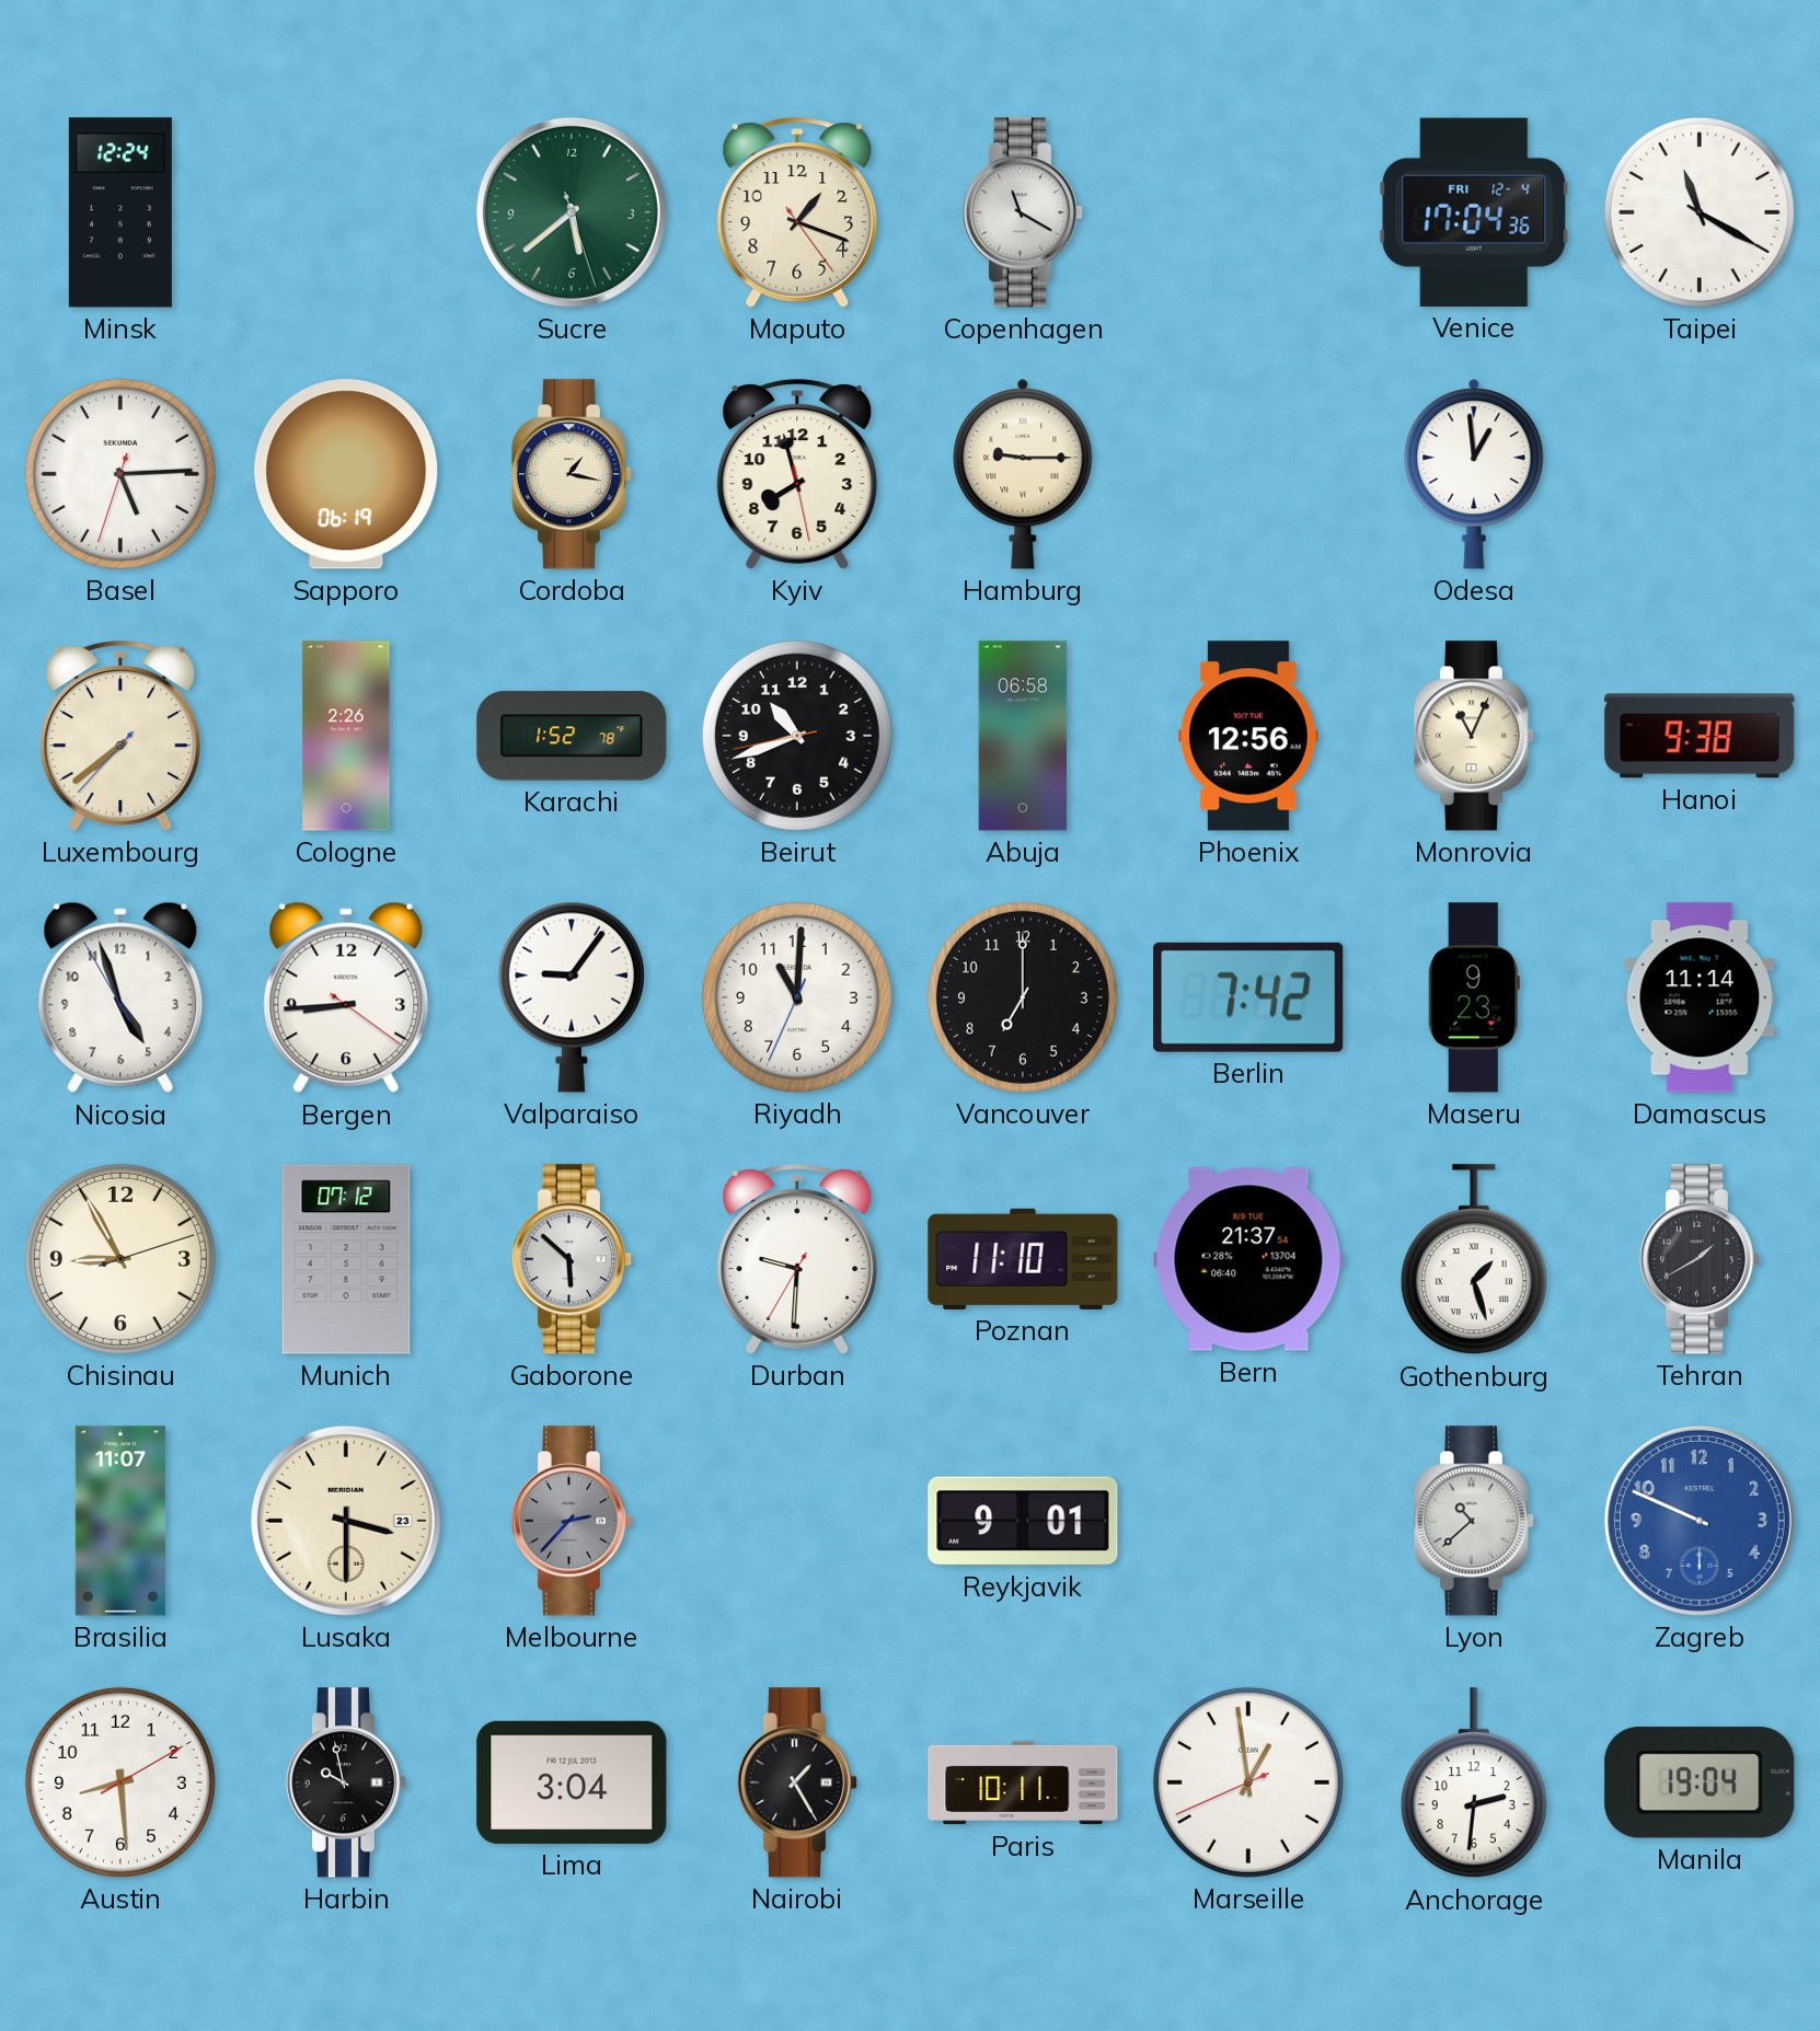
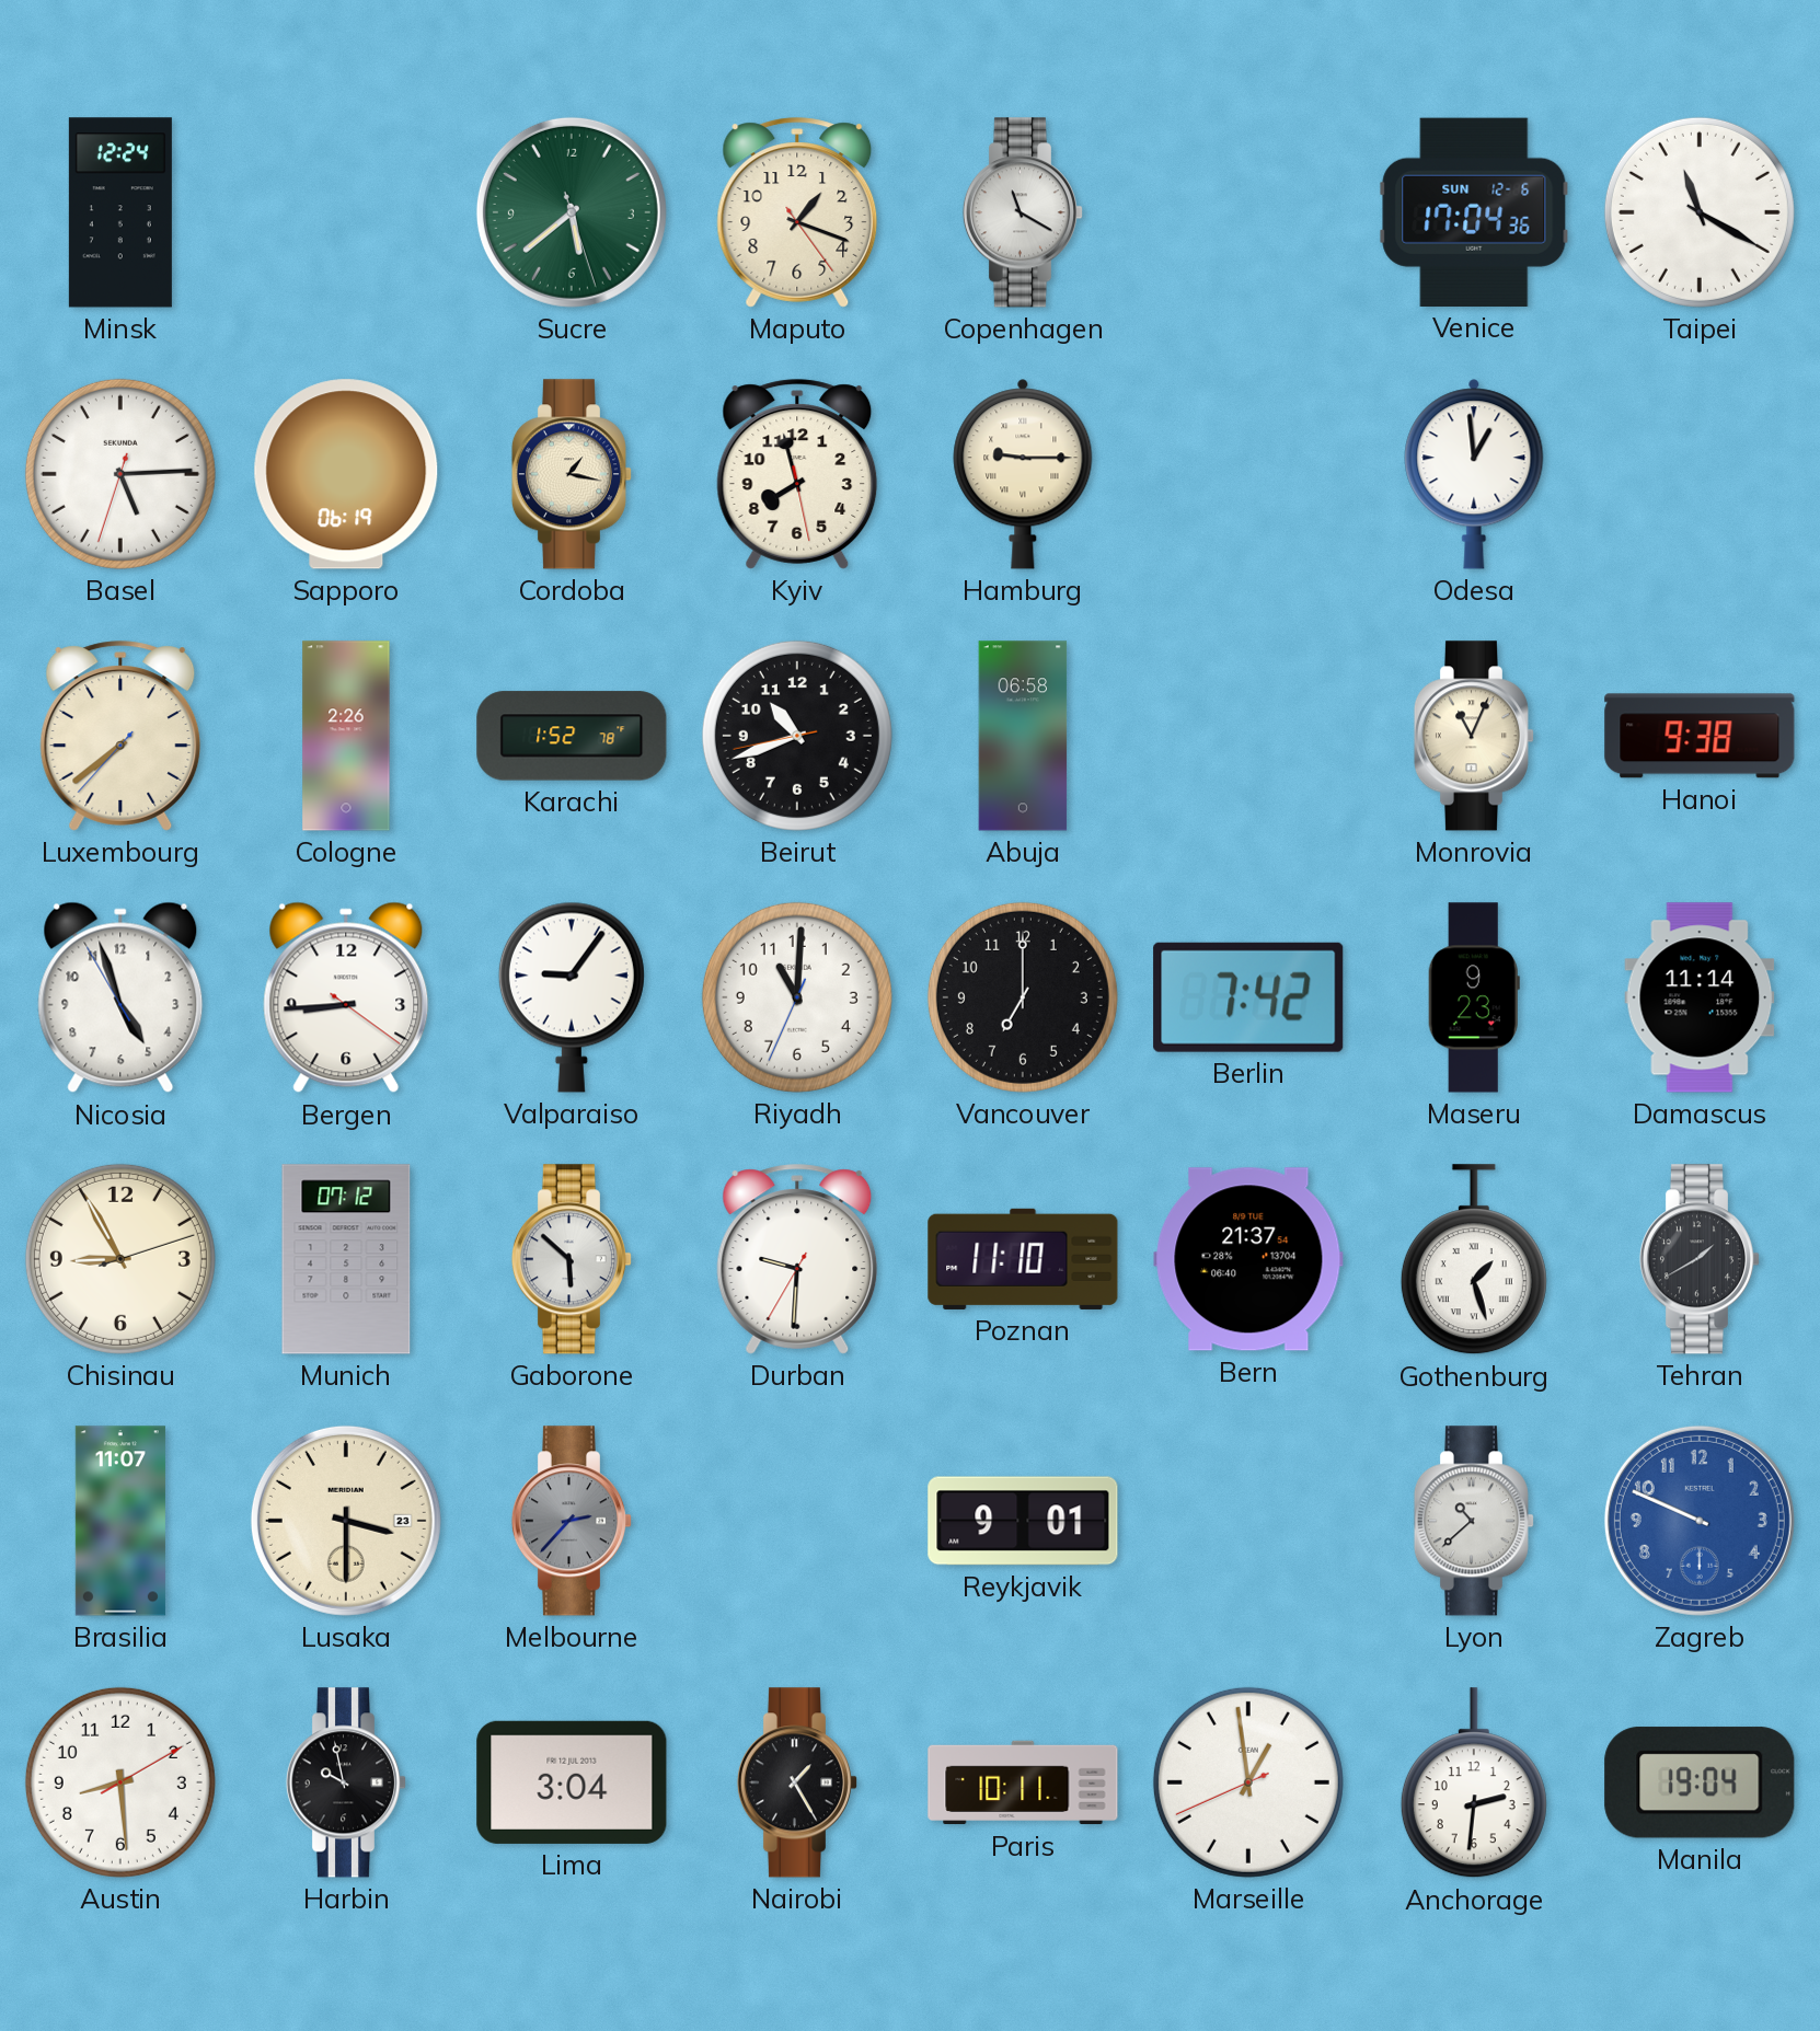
Venice date: FRI 12-4 -> SUN 12-6
Phoenix: 12:56 -> none
